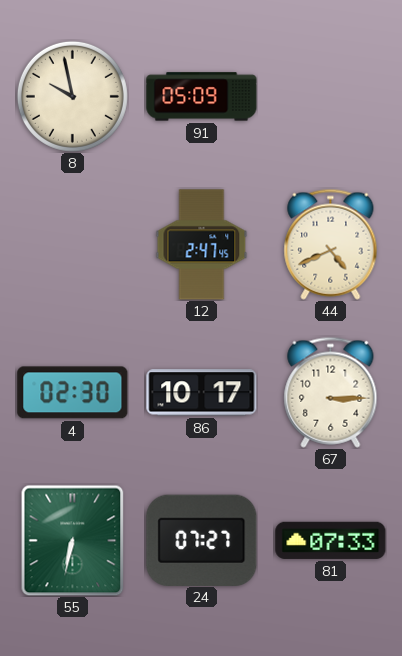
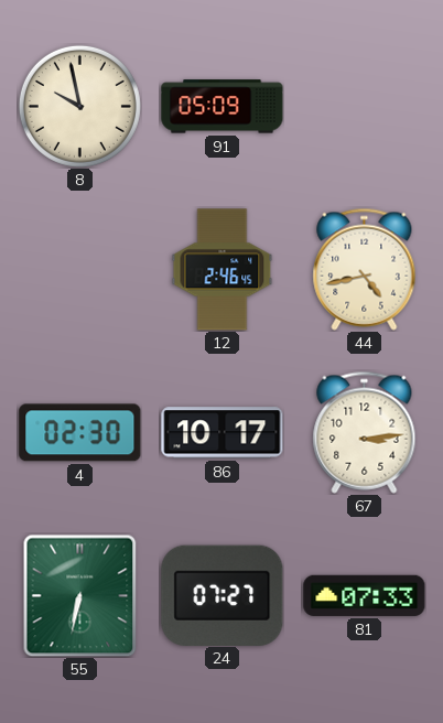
12: 2:47 -> 2:46
44: 4:41 -> 4:43
67: 3:15 -> 3:14
